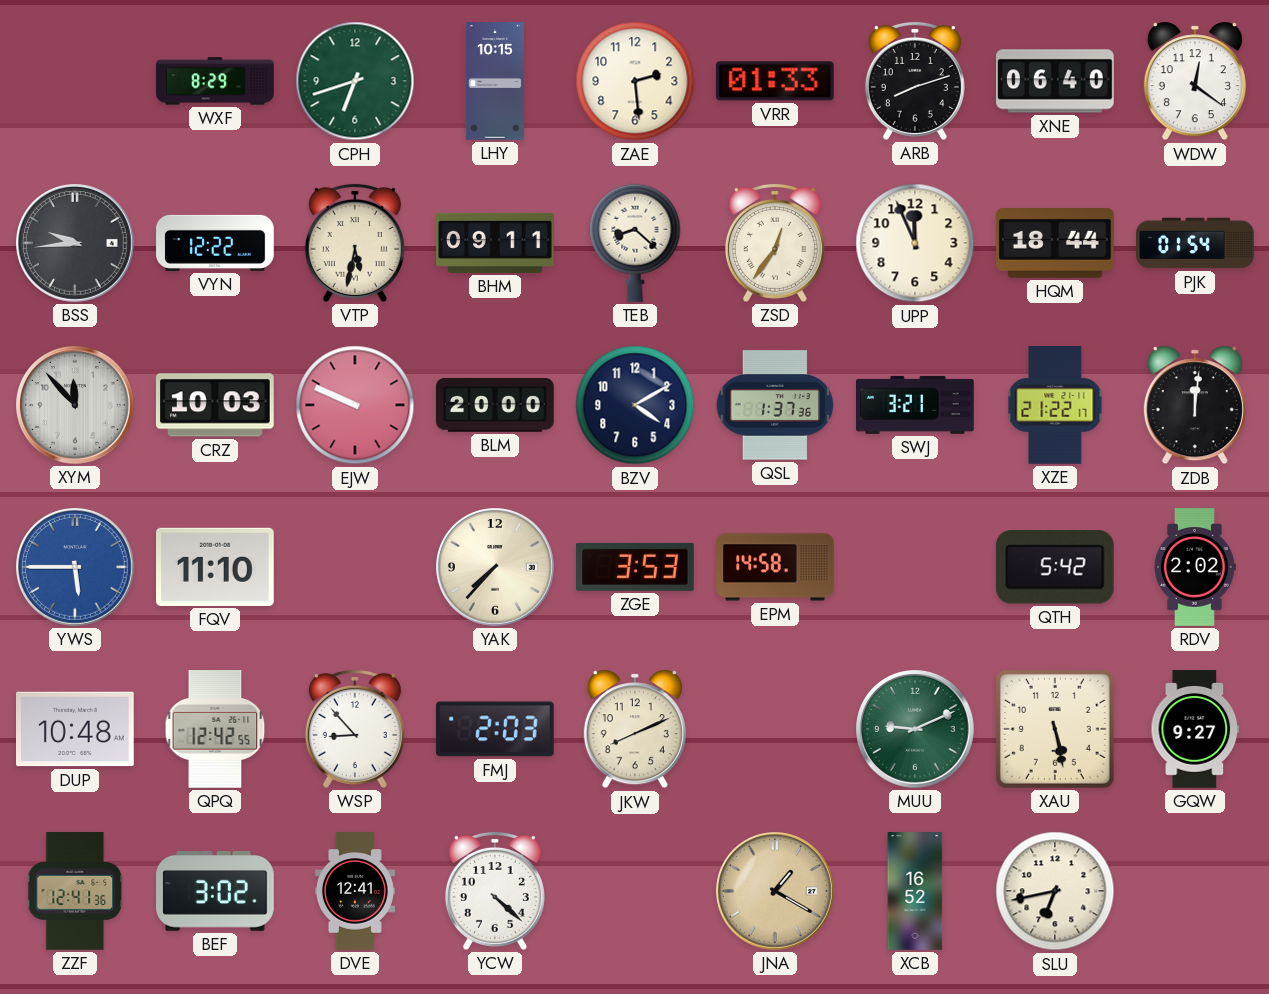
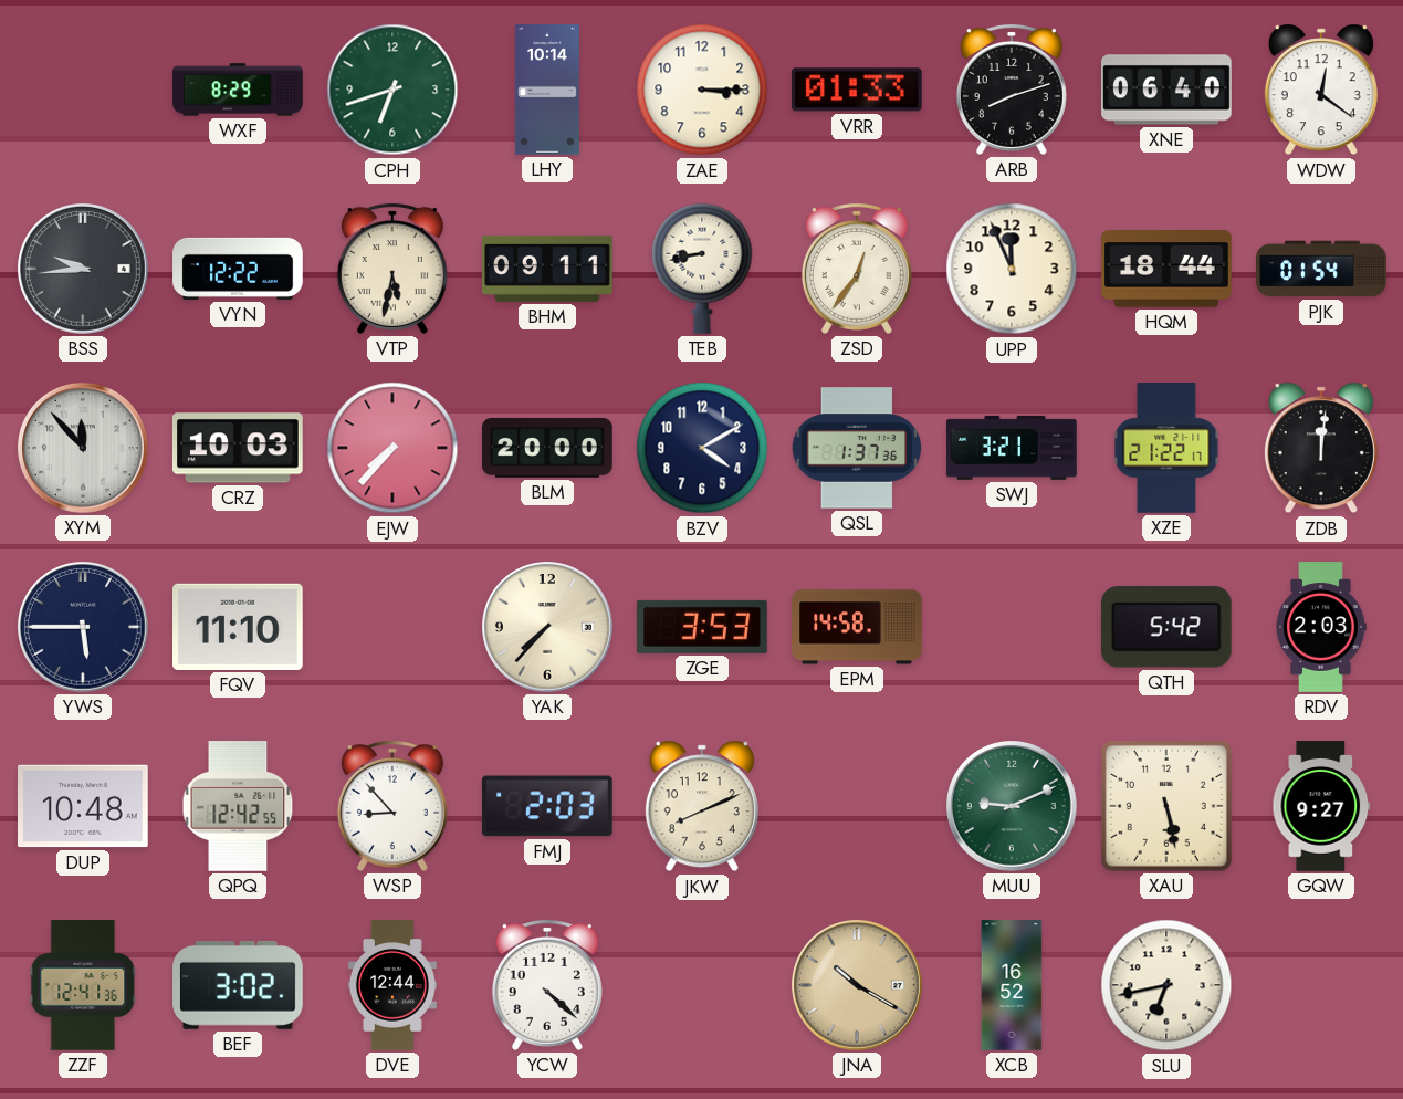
LHY: 10:15 -> 10:14
ZAE: 2:29 -> 3:15
TEB: 8:22 -> 8:43
EJW: 9:49 -> 7:37
YWS dial: blue -> navy
RDV: 2:02 -> 2:03
DVE: 12:41 -> 12:44
JNA: 1:20 -> 10:20
